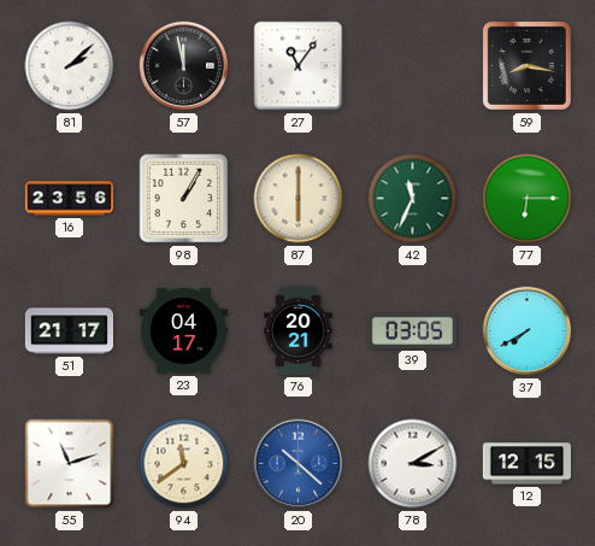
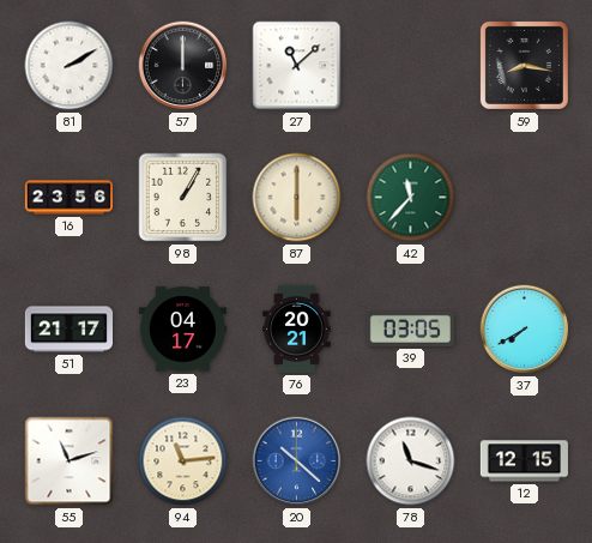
81: 2:08 -> 2:10
57: 11:58 -> 12:00
27: 11:06 -> 11:08
42: 11:34 -> 11:37
77: 6:15 -> none
94: 11:39 -> 11:14
78: 3:10 -> 11:18
